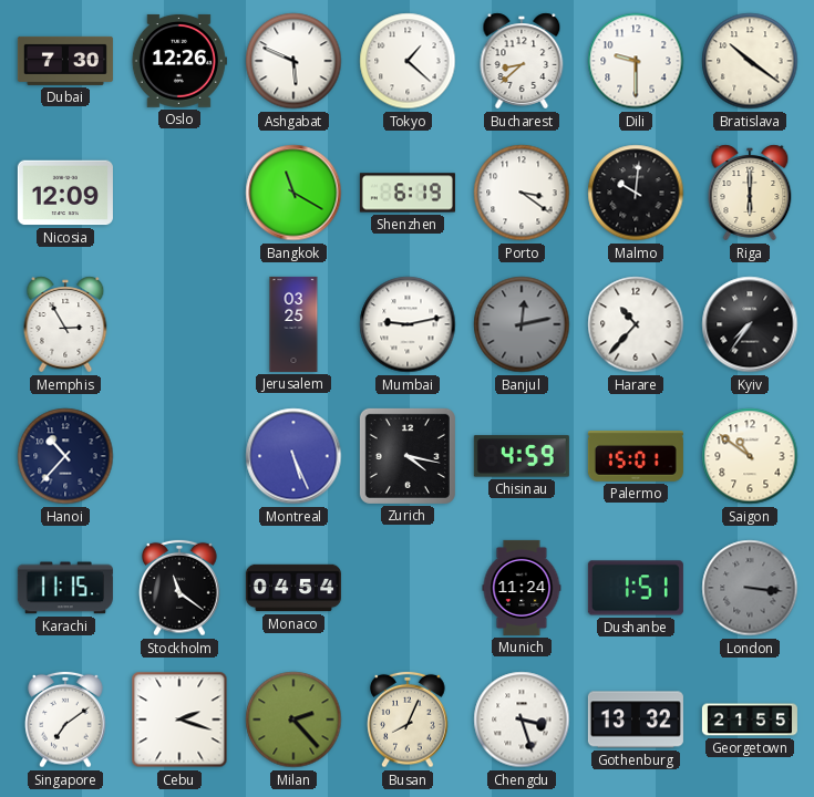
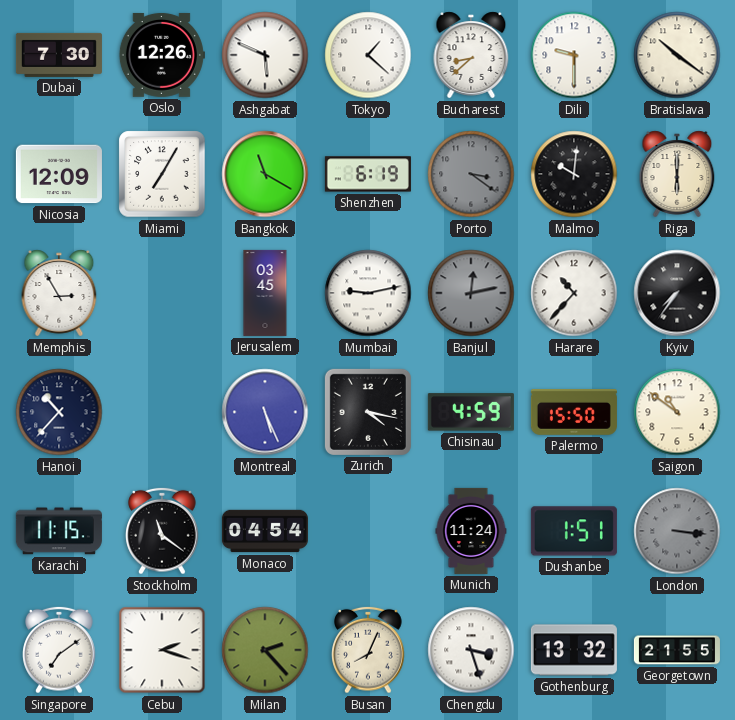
Miami: none -> 7:05
Porto dial: white -> grey
Jerusalem: 03:25 -> 03:45
Palermo: 15:01 -> 15:50
